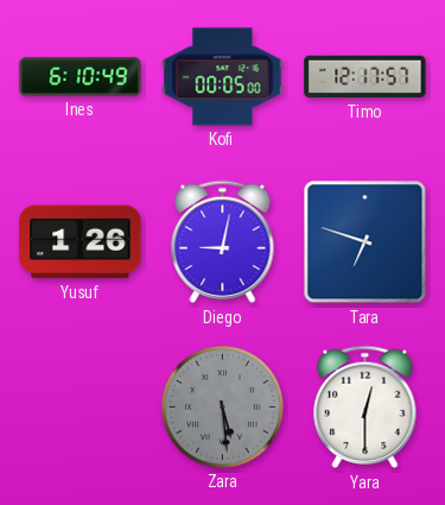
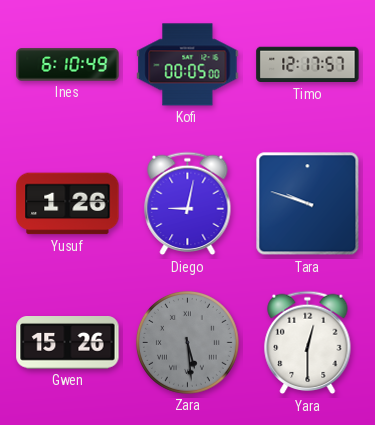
Tara: 6:48 -> 9:48
Gwen: none -> 15:26
